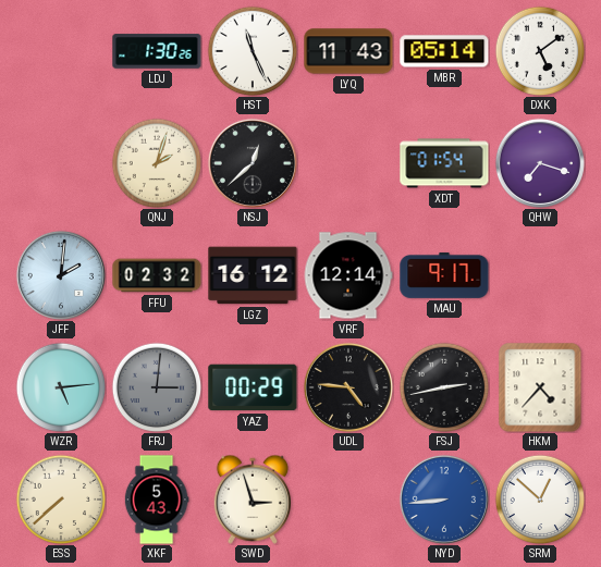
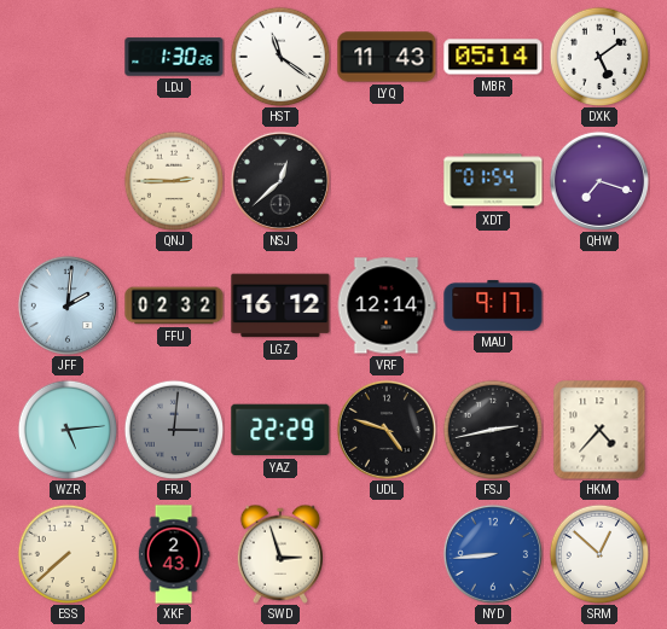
HST: 11:26 -> 11:21
QNJ: 2:03 -> 2:45
YAZ: 00:29 -> 22:29
UDL: 4:46 -> 4:48
XKF: 5:43 -> 2:43
